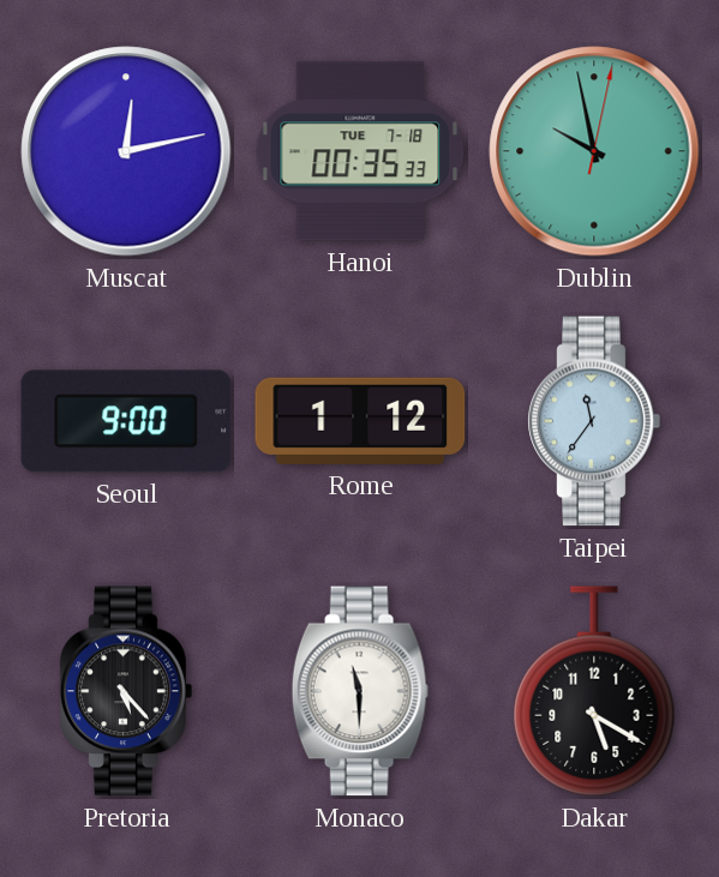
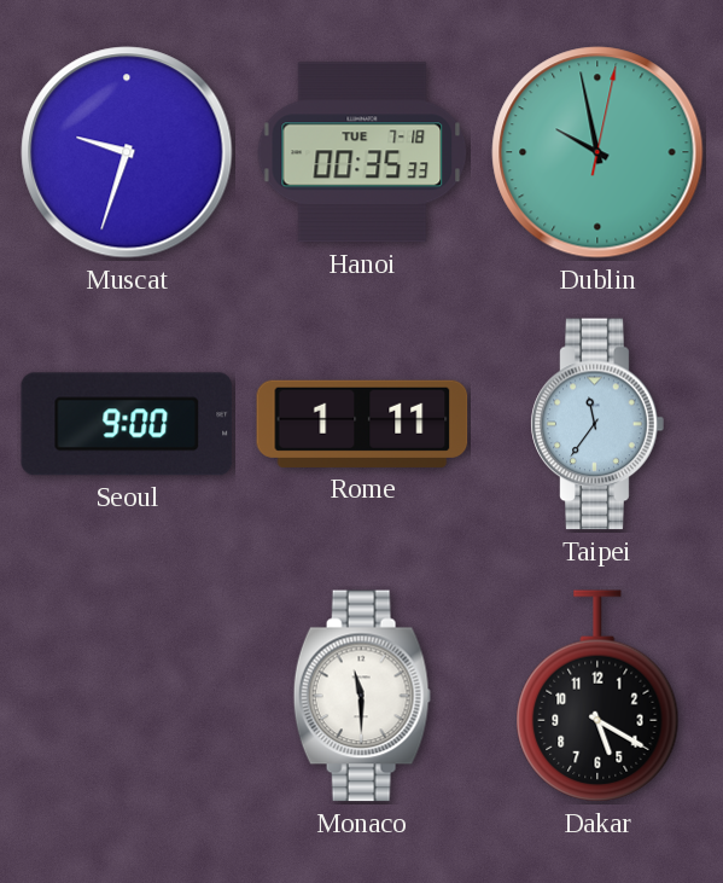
Muscat: 12:13 -> 9:33
Rome: 1:12 -> 1:11
Pretoria: 5:23 -> none
